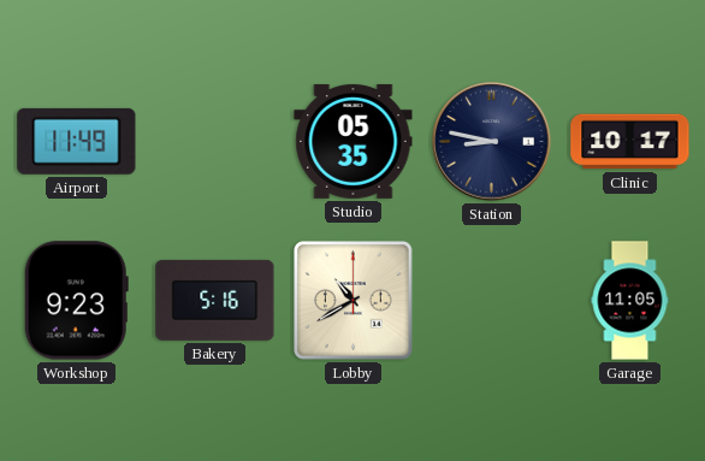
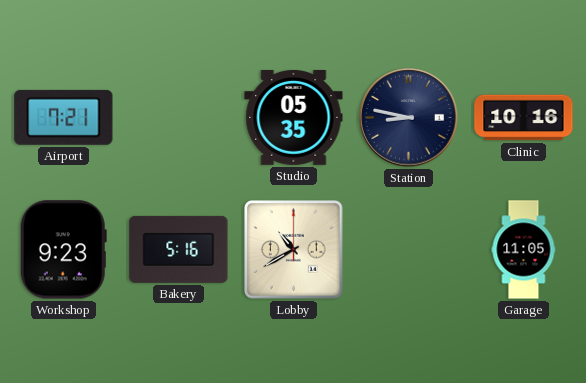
Airport: 11:49 -> 7:21
Clinic: 10:17 -> 10:16
